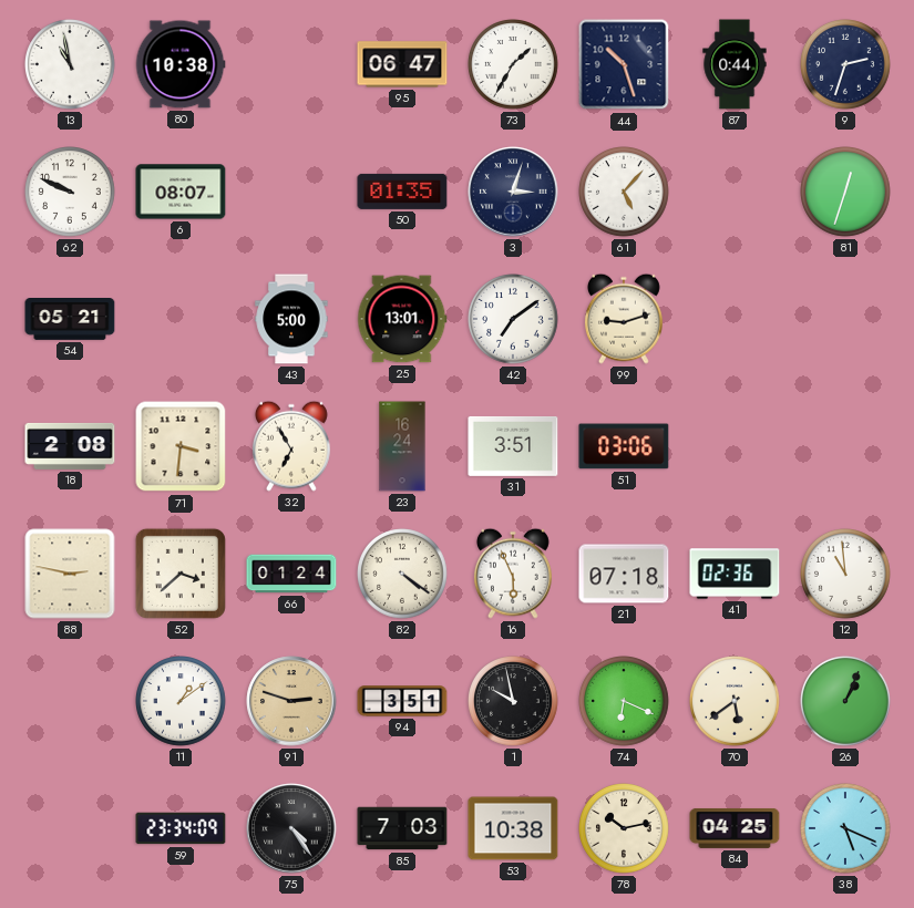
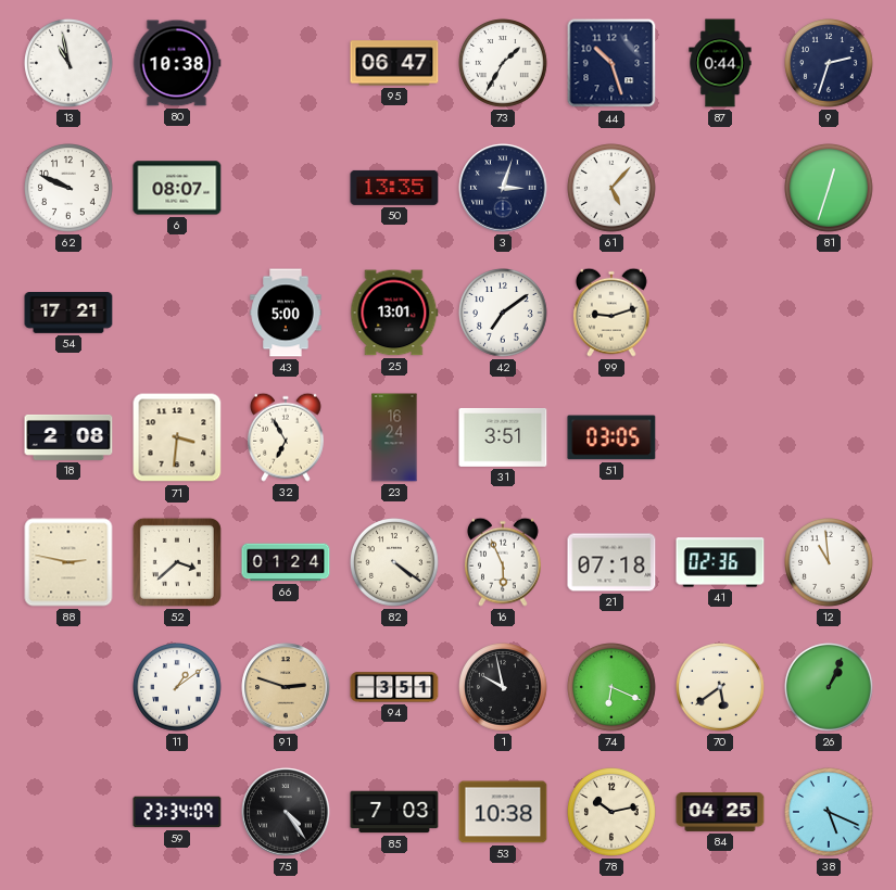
50: 01:35 -> 13:35
54: 05:21 -> 17:21
51: 03:06 -> 03:05
